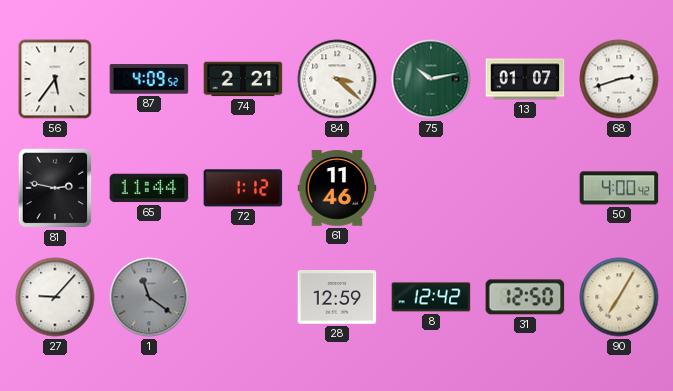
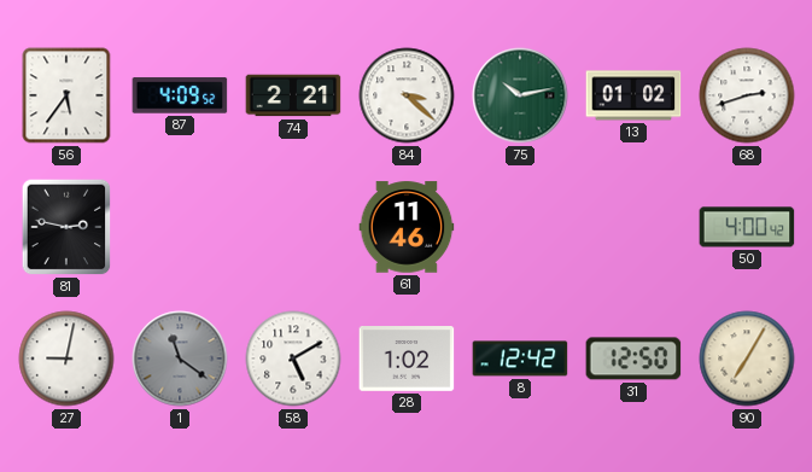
13: 01:07 -> 01:02
65: 11:44 -> none
72: 1:12 -> none
27: 9:07 -> 9:02
58: none -> 5:10
28: 12:59 -> 1:02
